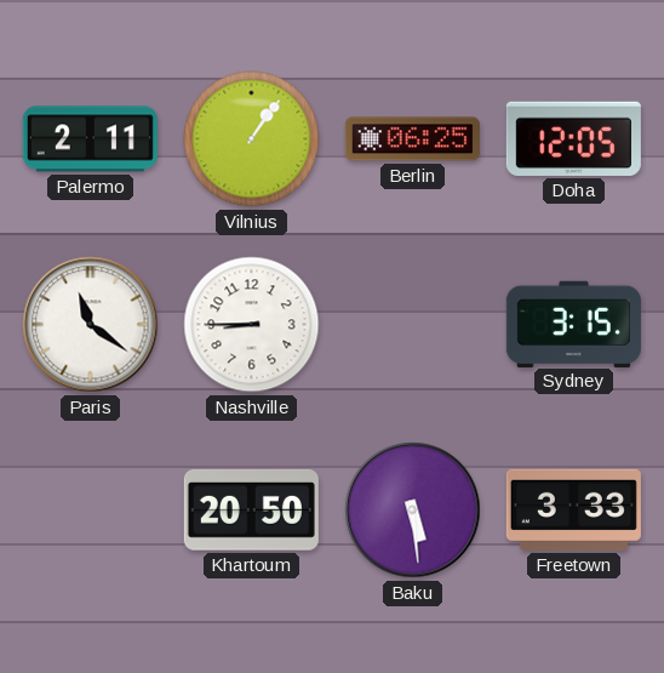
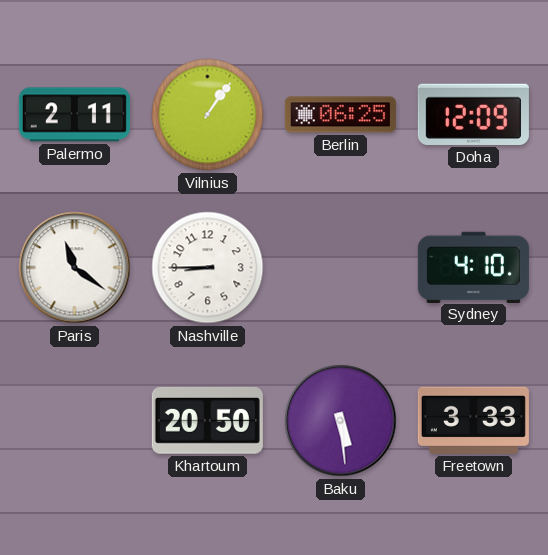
Doha: 12:05 -> 12:09
Sydney: 3:15 -> 4:10
